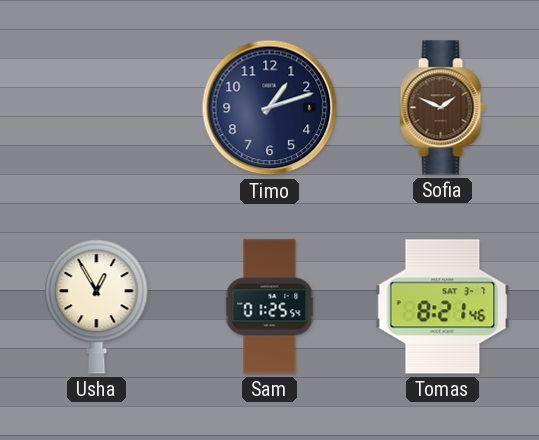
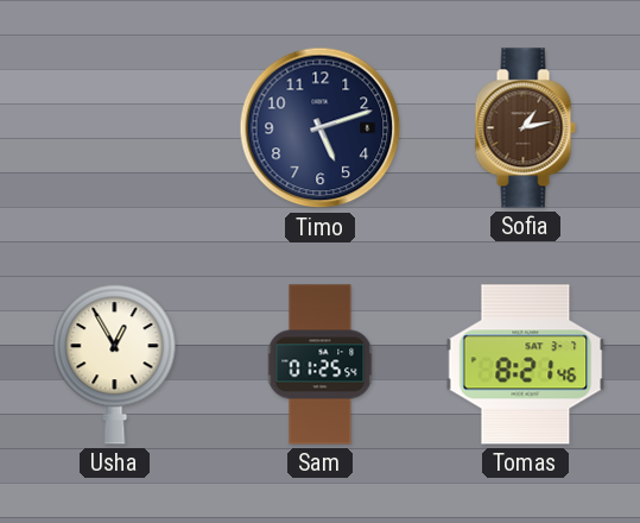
Timo: 1:12 -> 5:12
Sofia: 1:49 -> 1:13
